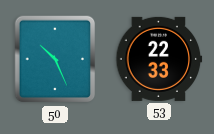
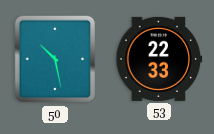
50: 10:26 -> 10:28
